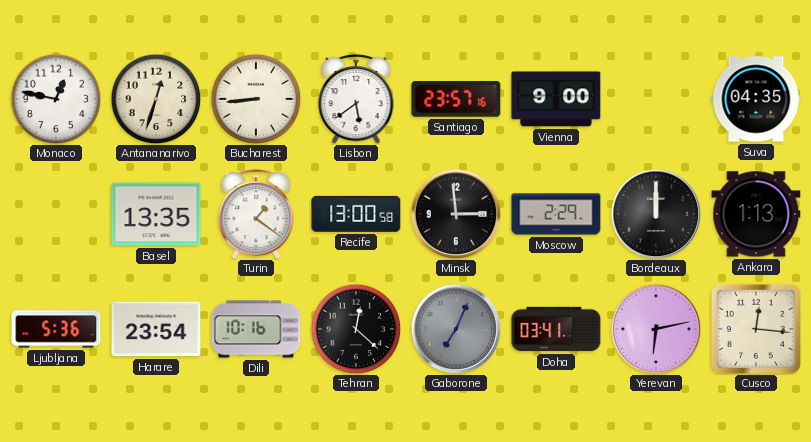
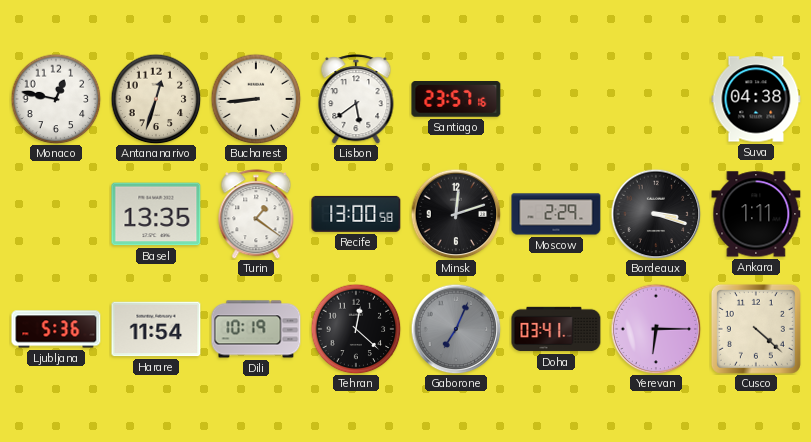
Vienna: 9:00 -> none
Suva: 04:35 -> 04:38
Minsk: 2:59 -> 12:12
Bordeaux: 12:00 -> 3:18
Ankara: 1:13 -> 1:11
Harare: 23:54 -> 11:54
Dili: 10:16 -> 10:19
Yerevan: 6:13 -> 6:15
Cusco: 12:16 -> 4:22
